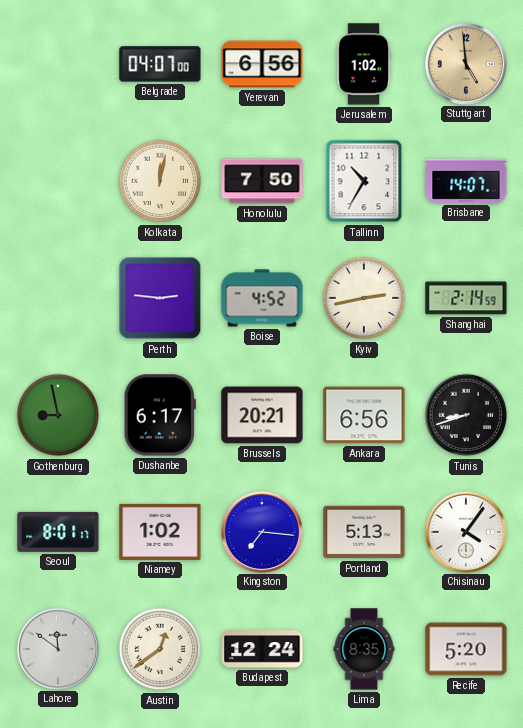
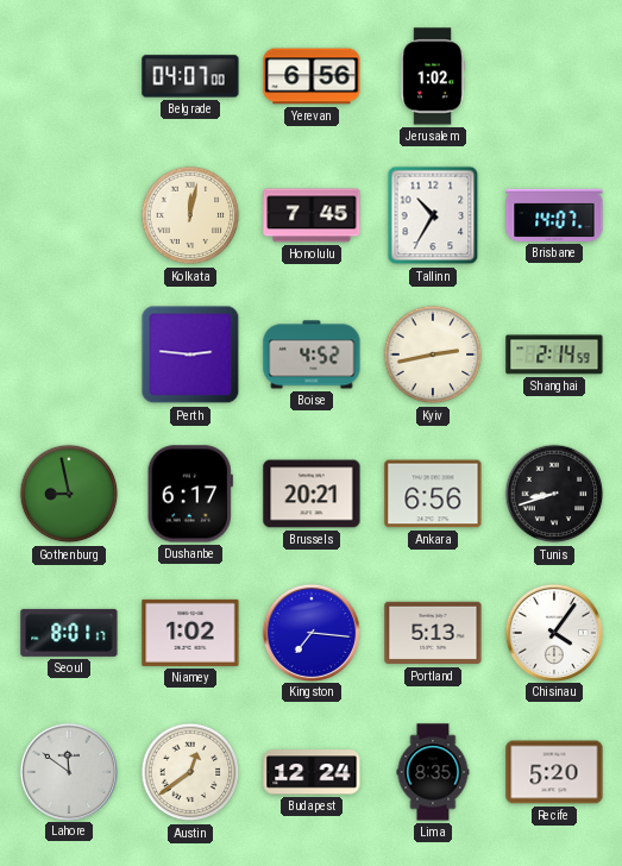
Stuttgart: 4:59 -> none
Honolulu: 7:50 -> 7:45
